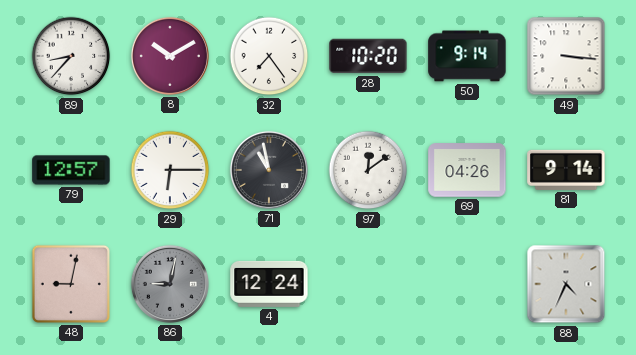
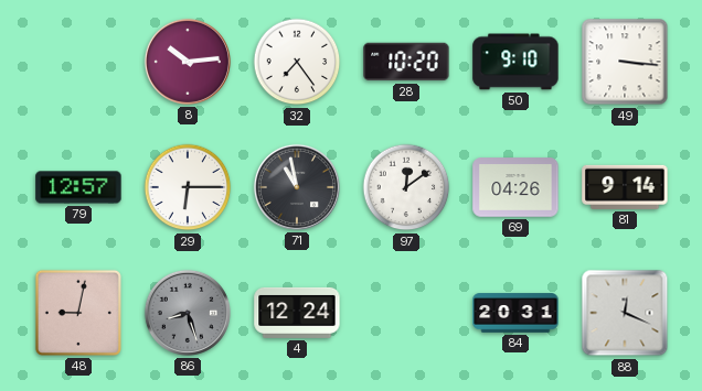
89: 8:37 -> none
8: 10:10 -> 10:14
50: 9:14 -> 9:10
86: 9:02 -> 8:27
84: none -> 20:31
88: 4:34 -> 12:19
